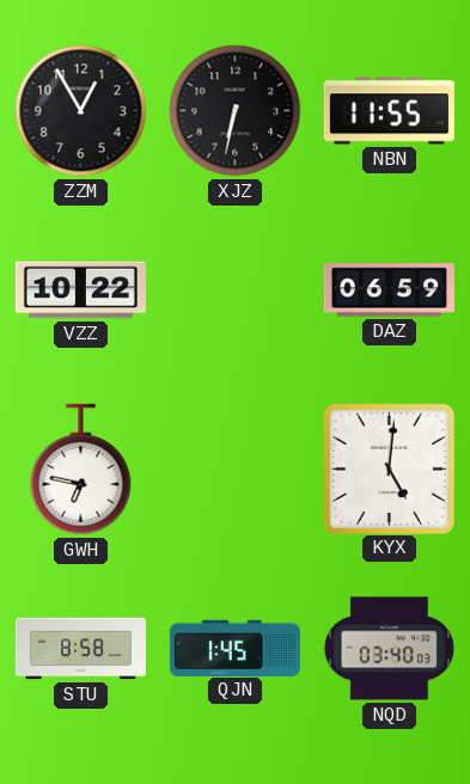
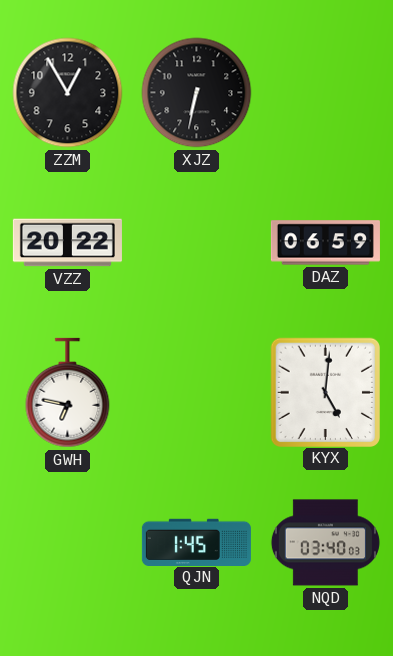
NBN: 11:55 -> none
VZZ: 10:22 -> 20:22
STU: 8:58 -> none
